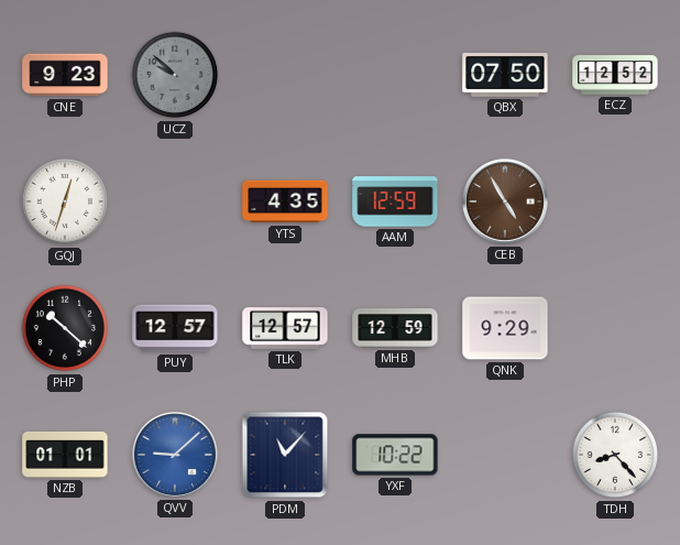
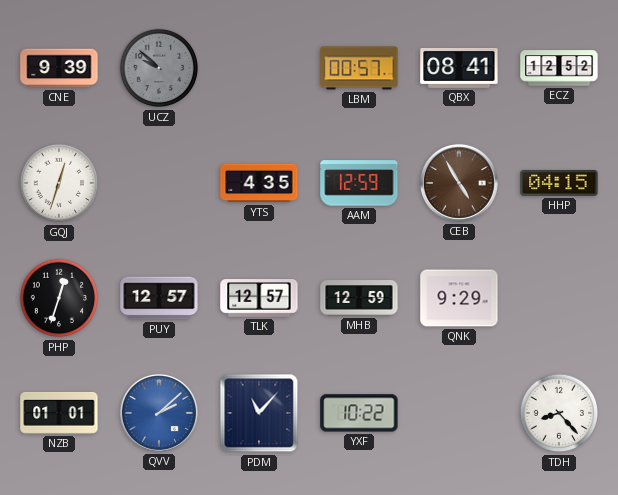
CNE: 9:23 -> 9:39
LBM: none -> 00:57
QBX: 07:50 -> 08:41
HHP: none -> 04:15
PHP: 10:22 -> 12:33
QVV: 9:08 -> 2:08
